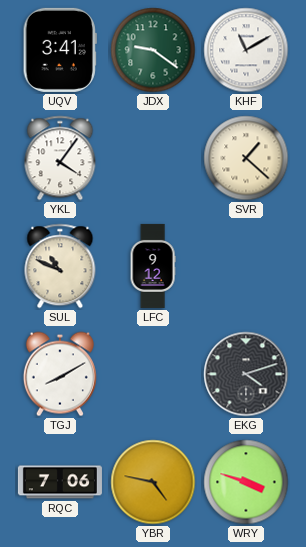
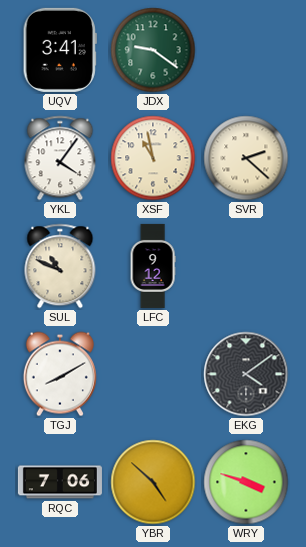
KHF: 11:10 -> none
XSF: none -> 10:58
SVR: 1:22 -> 2:22
EKG: 4:12 -> 4:09
YBR: 4:47 -> 4:52
